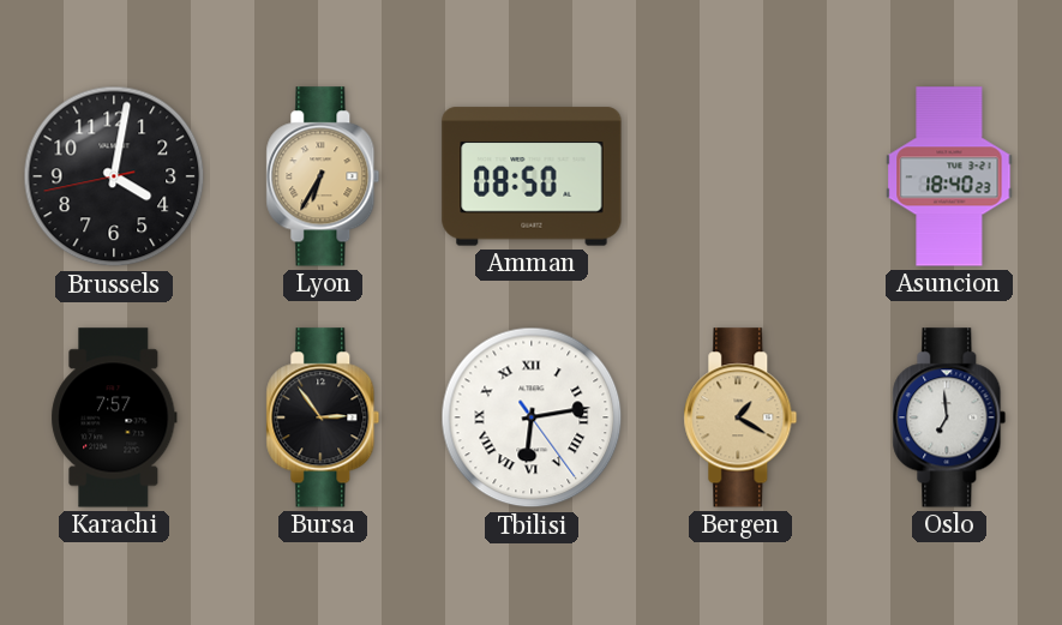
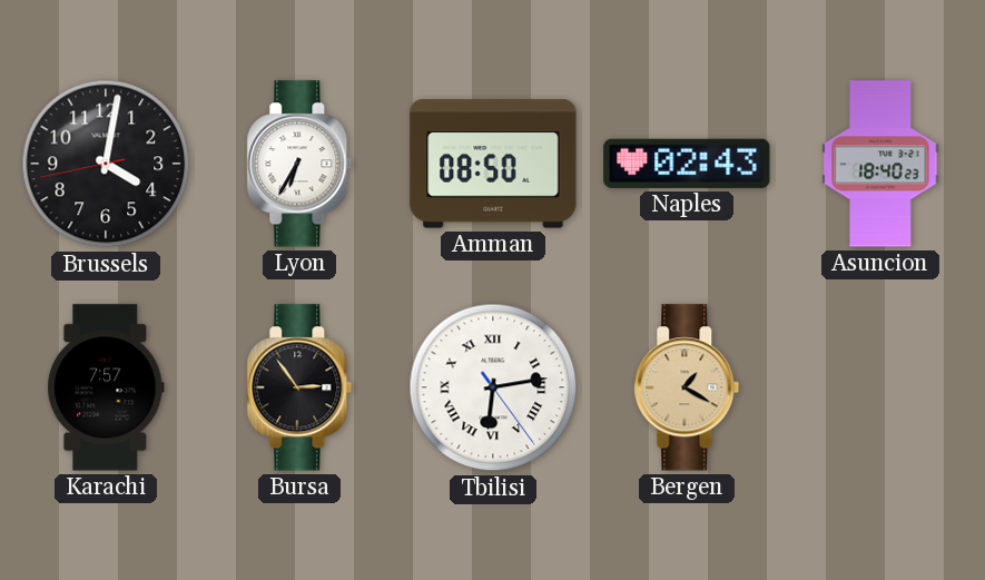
Lyon dial: champagne -> white
Naples: none -> 02:43
Oslo: 6:59 -> none
